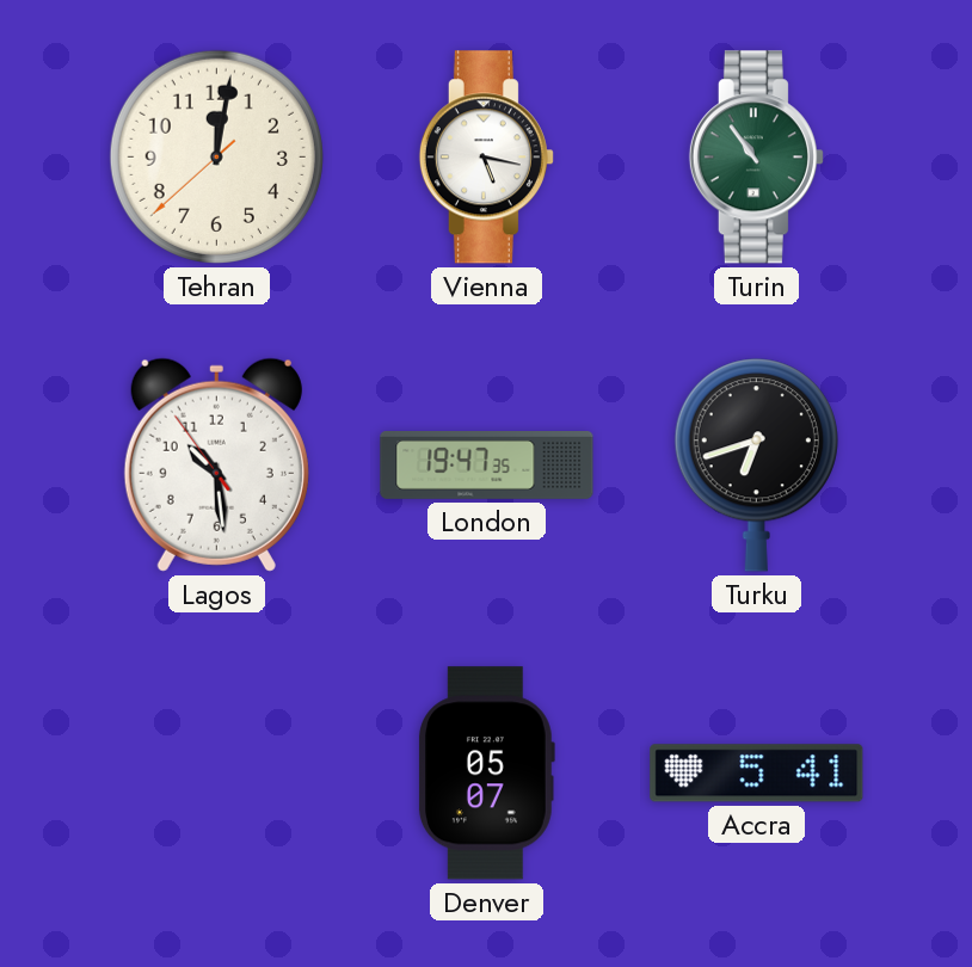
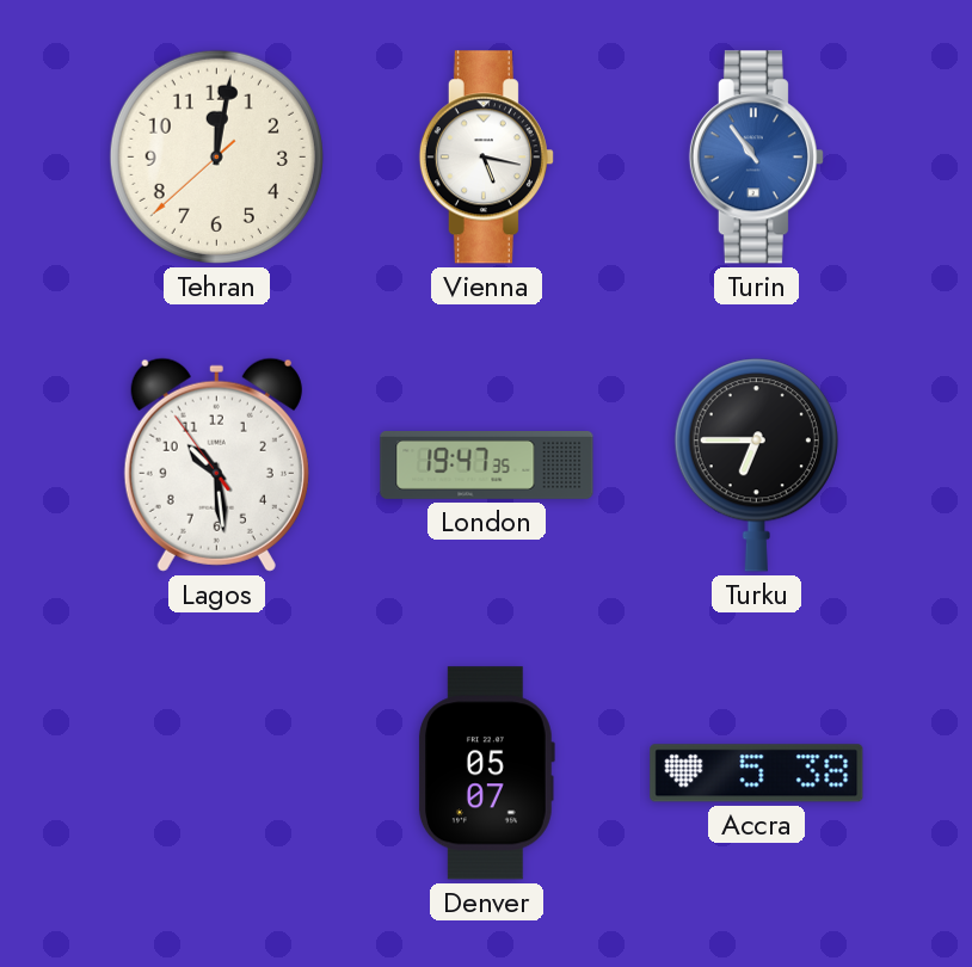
Turin dial: green -> blue
Turku: 6:42 -> 6:45
Accra: 5:41 -> 5:38
